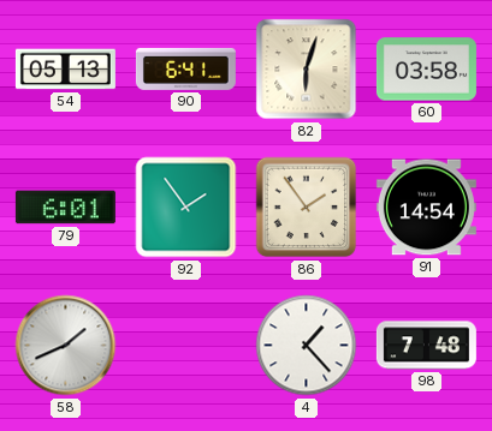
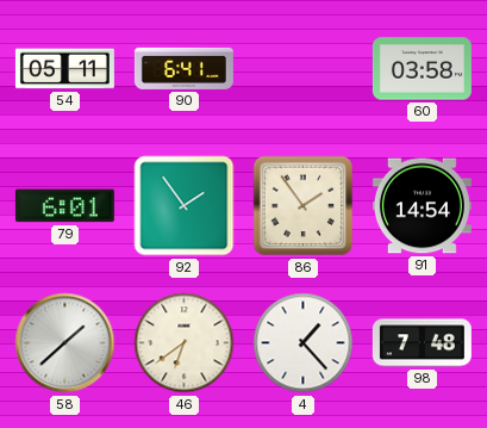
54: 05:13 -> 05:11
82: 6:03 -> none
58: 1:41 -> 1:38
46: none -> 6:39
